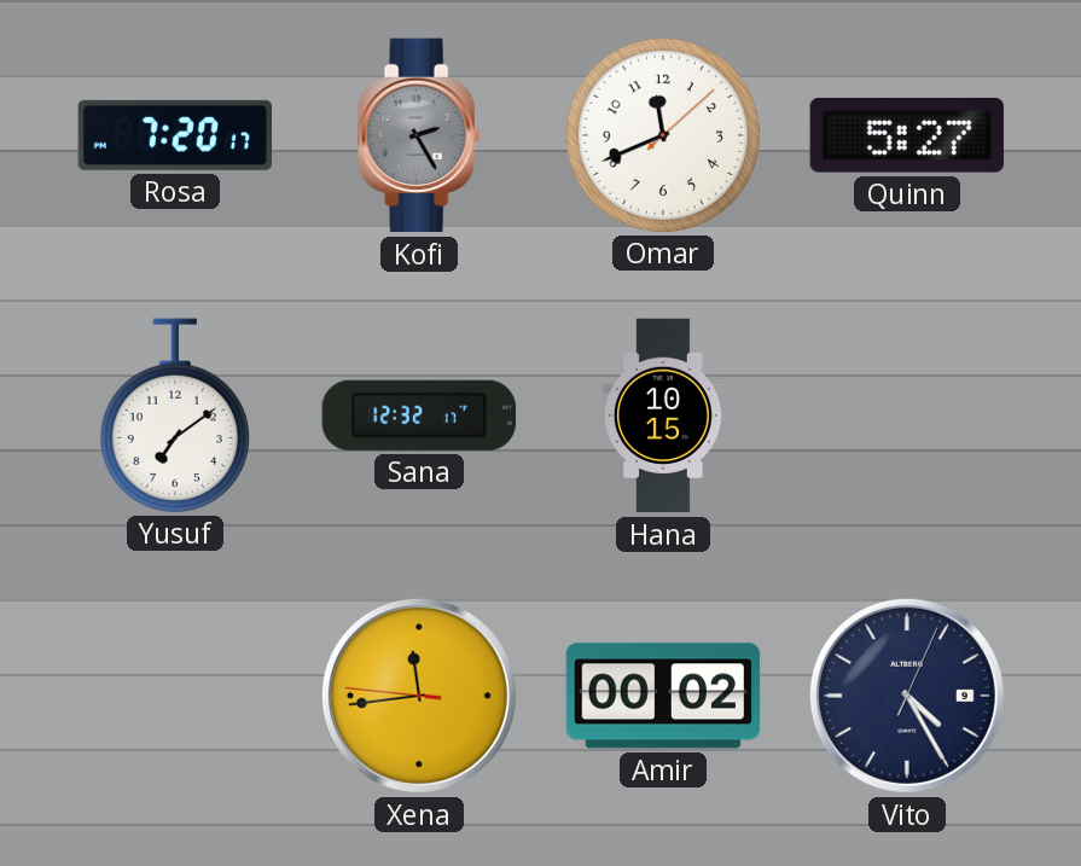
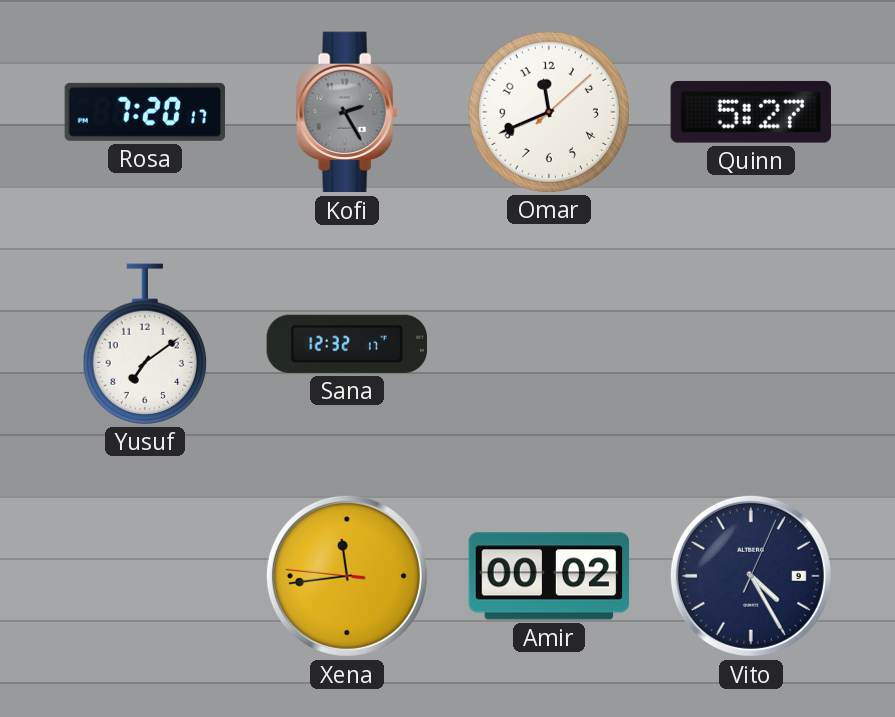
Hana: 10:15 -> none
